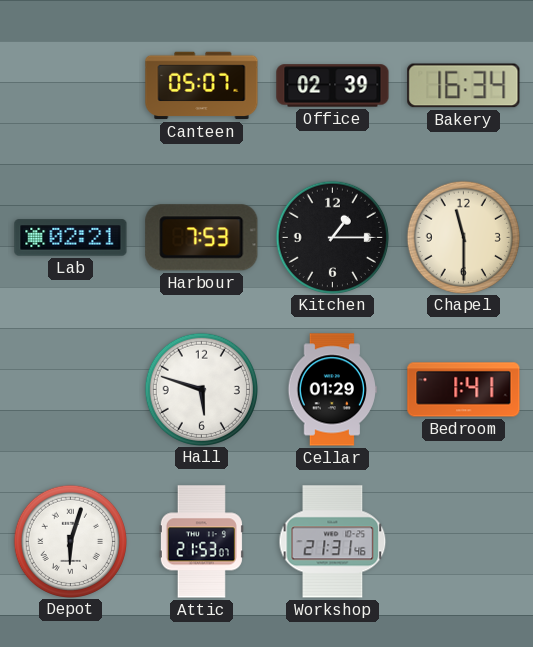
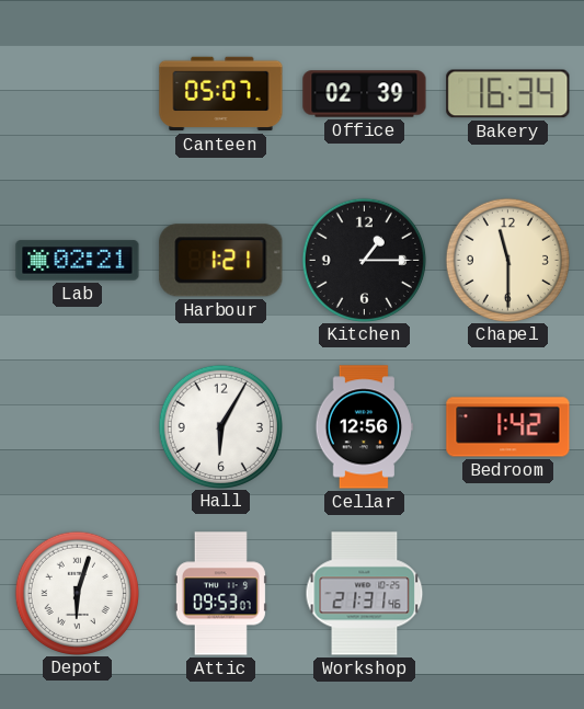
Harbour: 7:53 -> 1:21
Hall: 5:48 -> 6:05
Cellar: 01:29 -> 12:56
Bedroom: 1:41 -> 1:42
Attic: 21:53 -> 09:53
